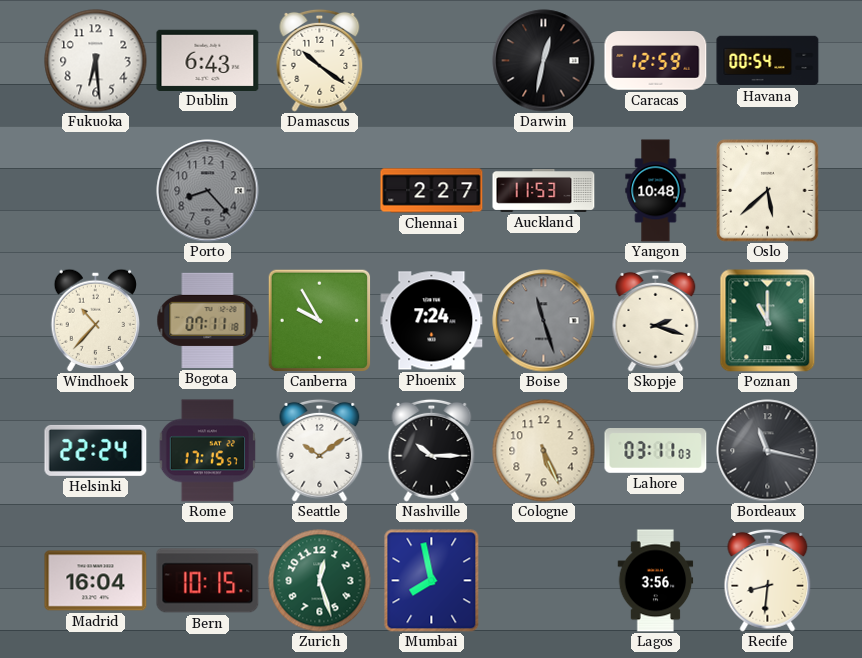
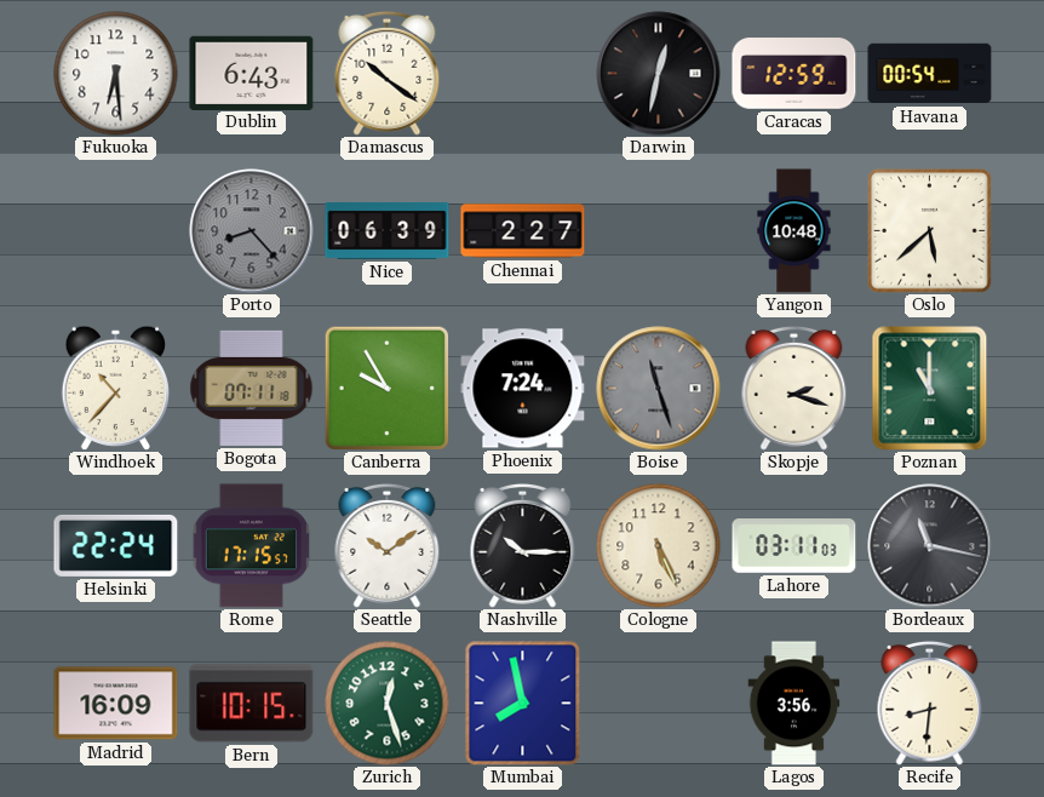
Nice: none -> 06:39
Auckland: 11:53 -> none
Madrid: 16:04 -> 16:09
